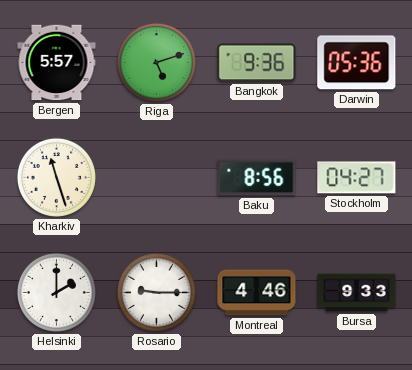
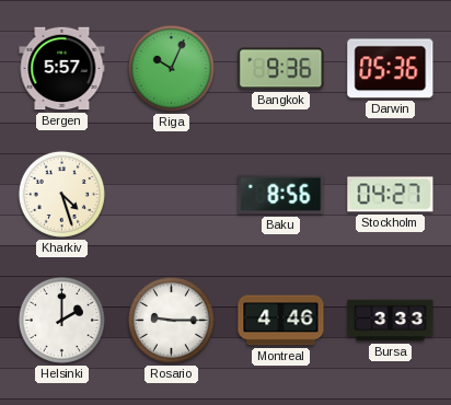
Riga: 5:12 -> 10:04
Kharkiv: 11:27 -> 4:27
Bursa: 9:33 -> 3:33
